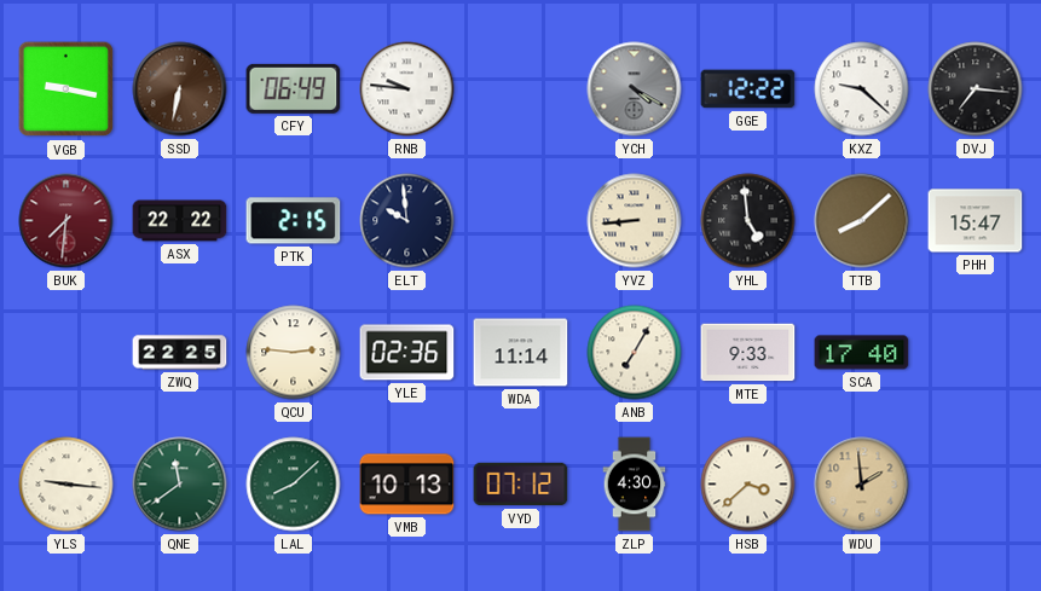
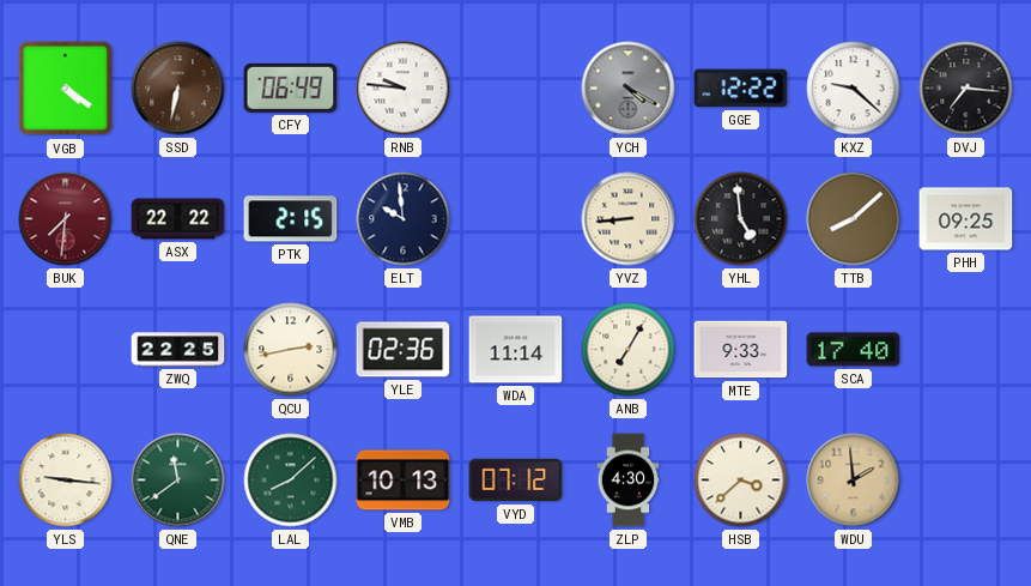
VGB: 9:17 -> 4:21
PHH: 15:47 -> 09:25
QCU: 2:46 -> 2:43
